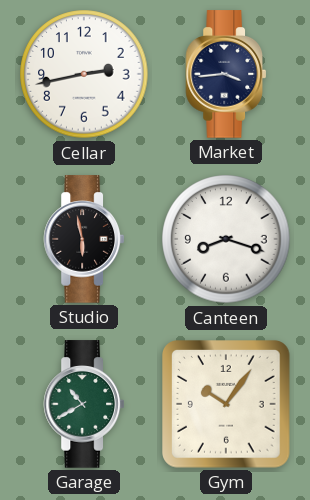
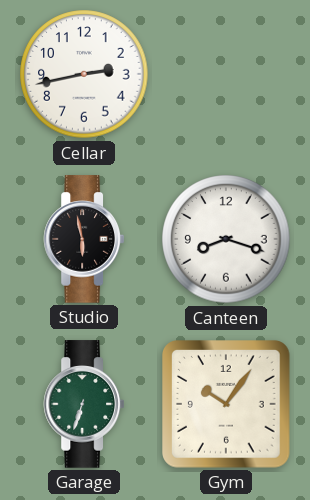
Market: 3:44 -> none
Garage: 10:40 -> 6:33
